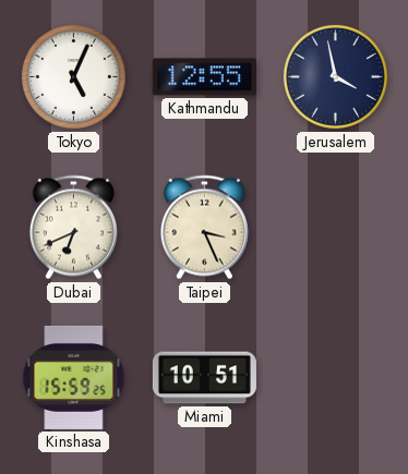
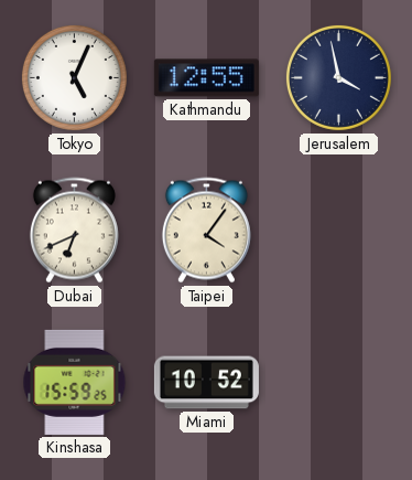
Taipei: 3:26 -> 4:06
Miami: 10:51 -> 10:52
